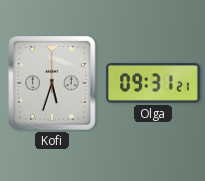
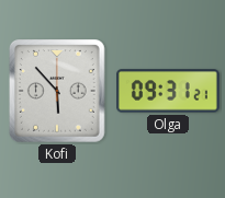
Kofi: 5:33 -> 5:53
